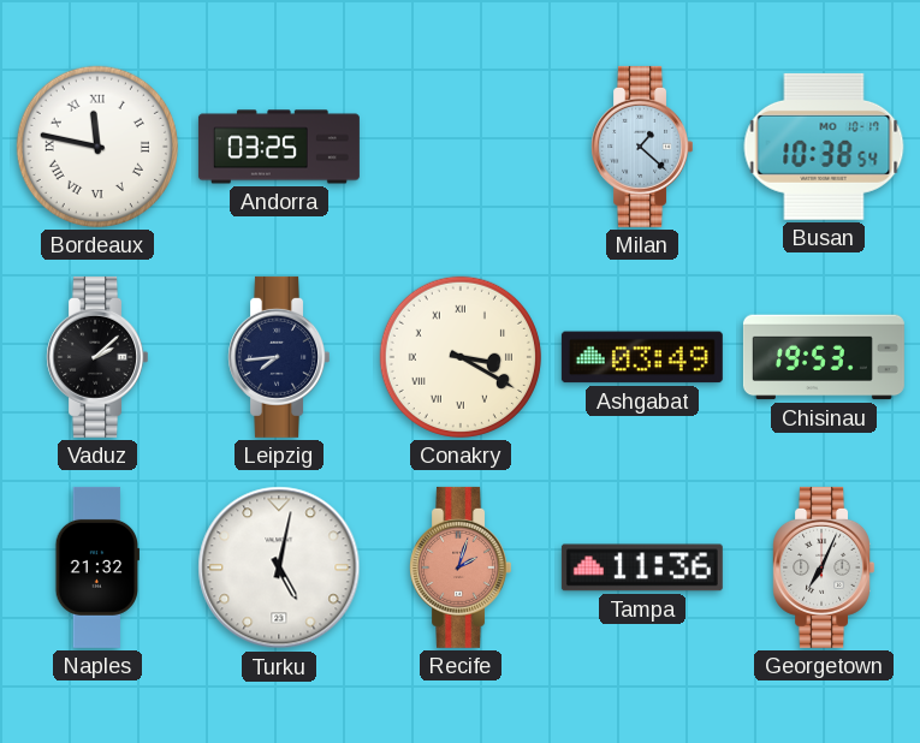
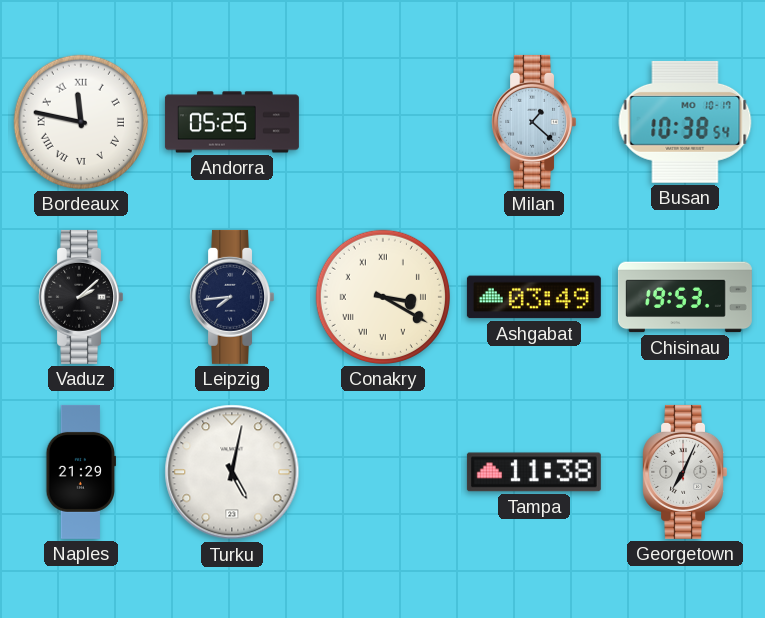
Andorra: 03:25 -> 05:25
Naples: 21:32 -> 21:29
Recife: 2:03 -> none
Tampa: 11:36 -> 11:38
